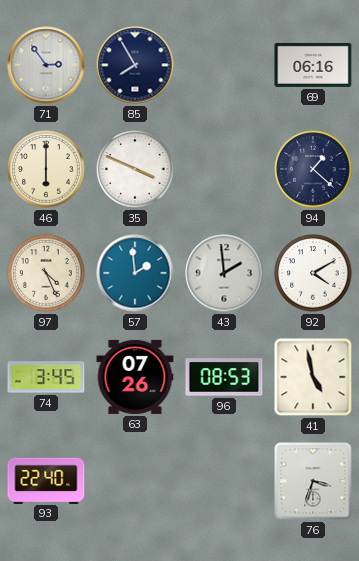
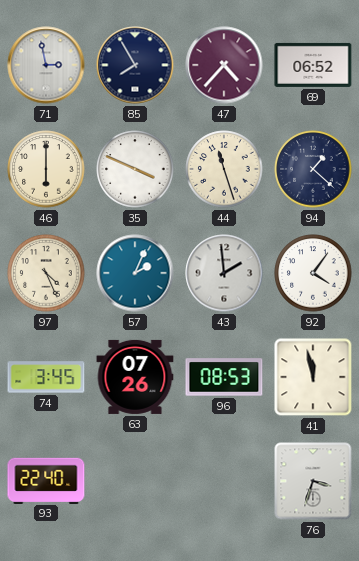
71: 2:54 -> 2:58
47: none -> 4:37
69: 06:16 -> 06:52
44: none -> 11:27
57: 1:59 -> 2:04
92: 4:10 -> 4:06
41: 4:58 -> 11:58
